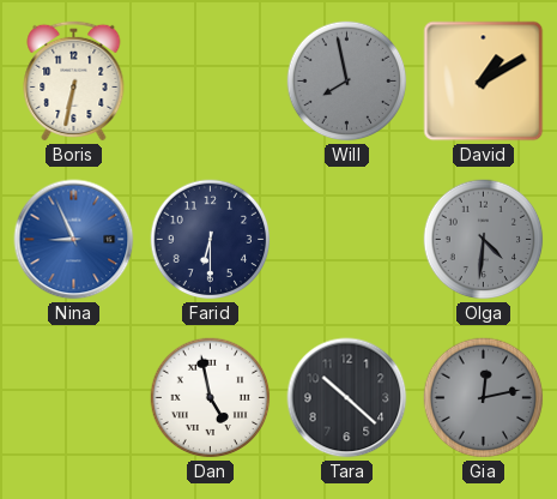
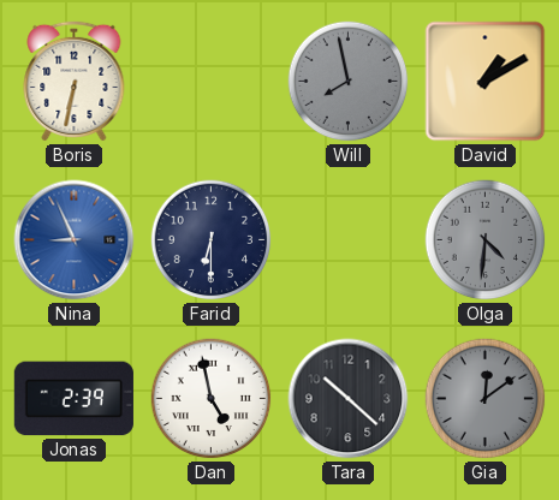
Jonas: none -> 2:39
Gia: 12:13 -> 12:09
